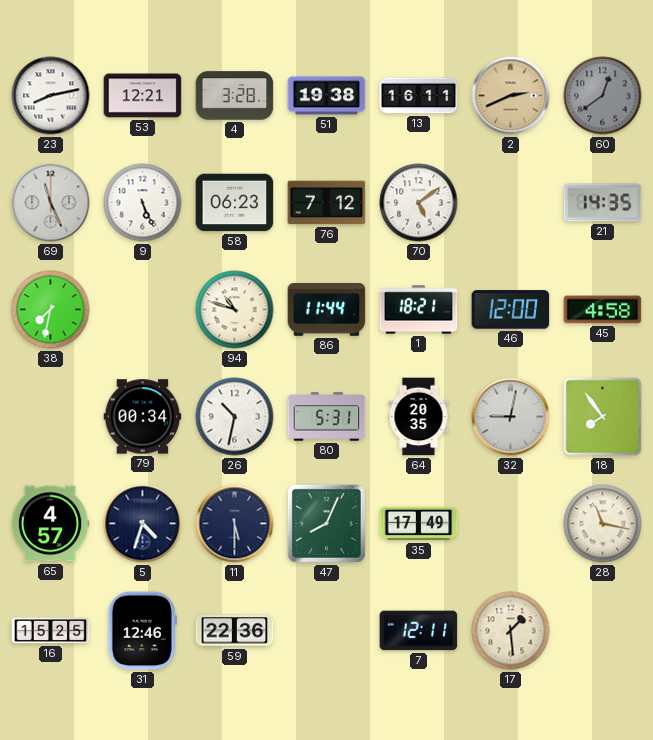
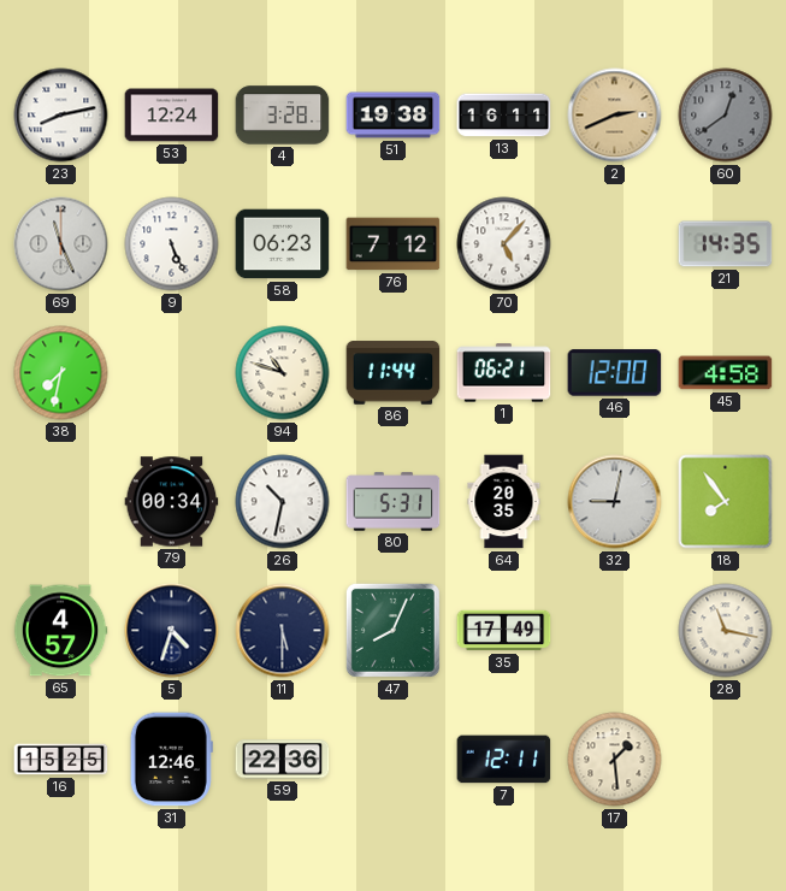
53: 12:21 -> 12:24
70: 5:09 -> 5:07
1: 18:21 -> 06:21
